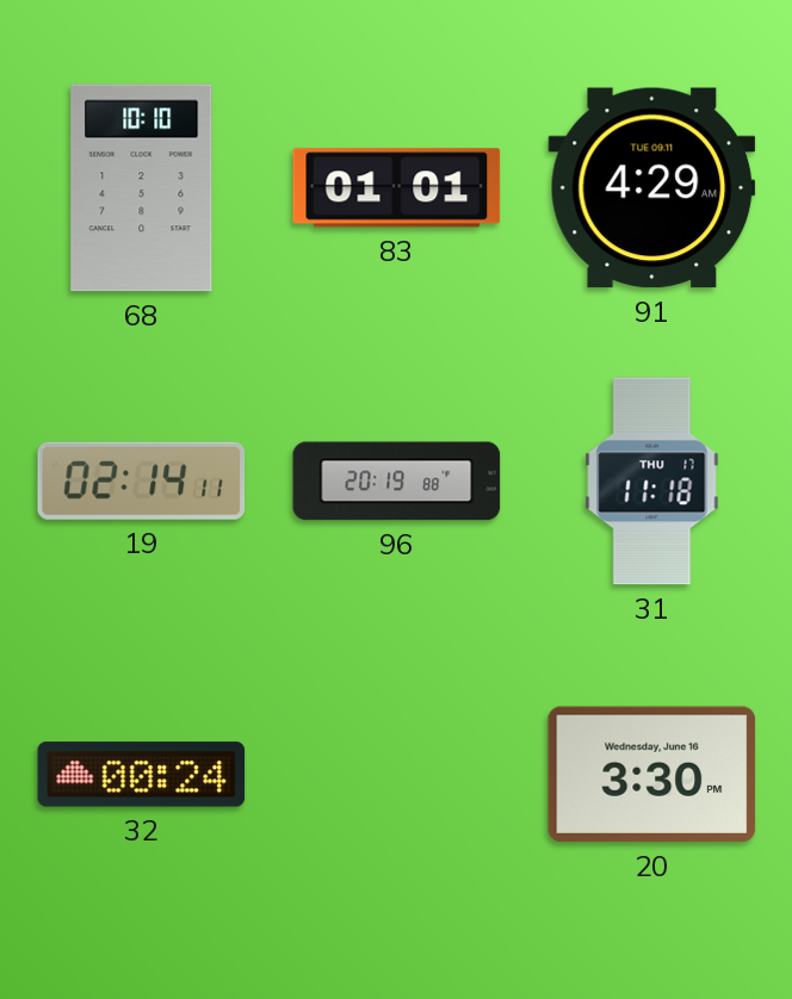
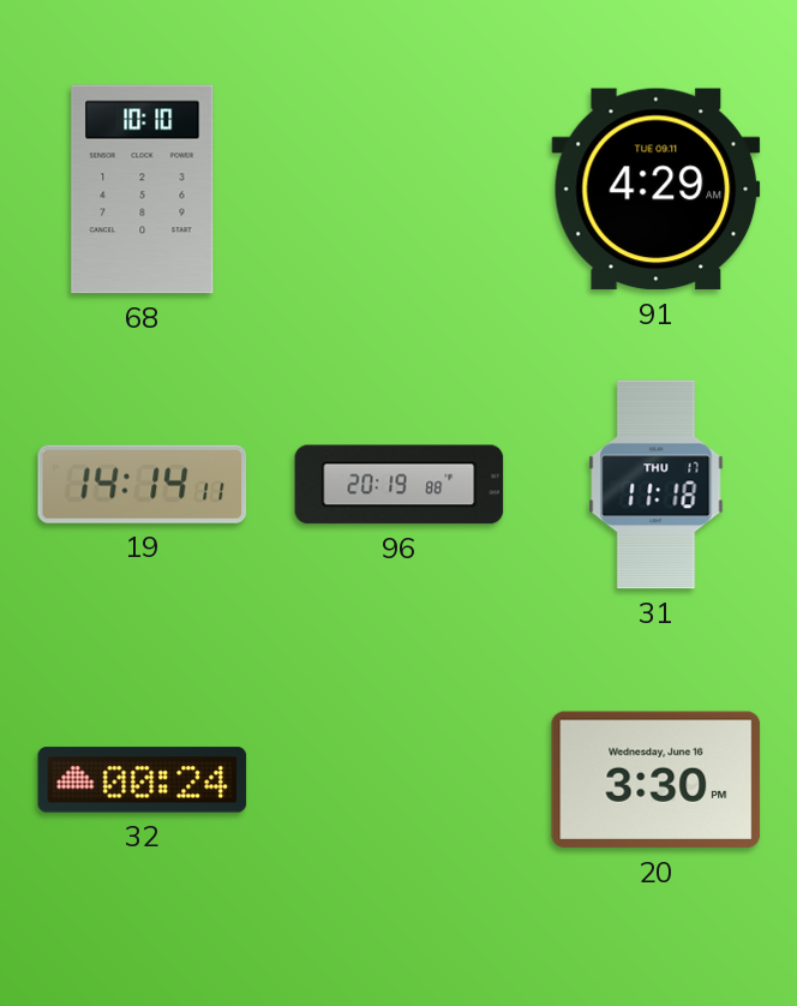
83: 01:01 -> none
19: 02:14 -> 14:14
